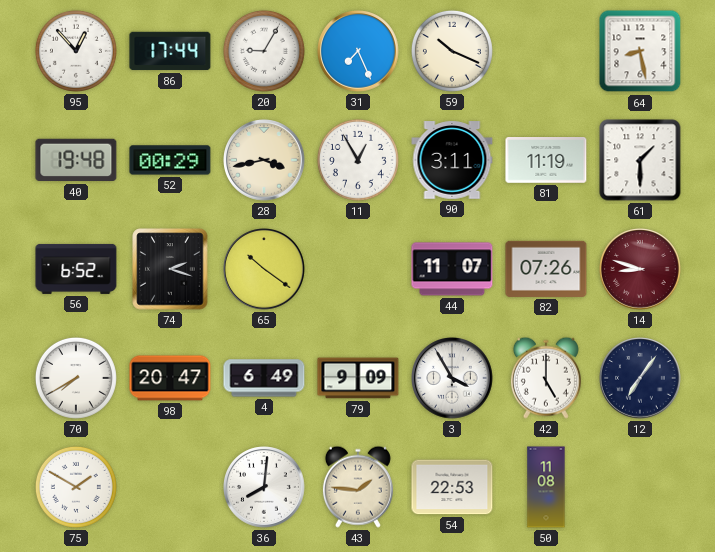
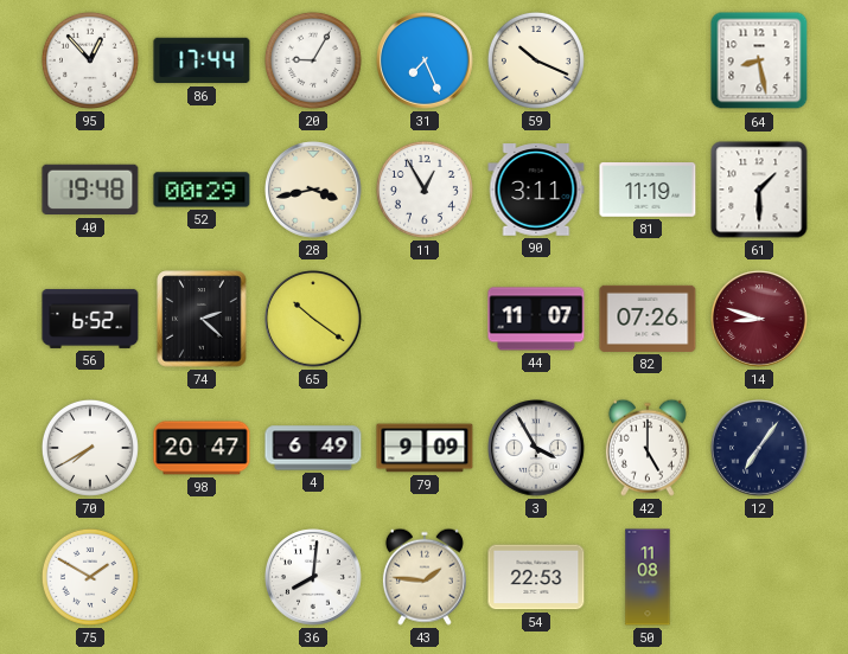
74: 2:18 -> 2:22
